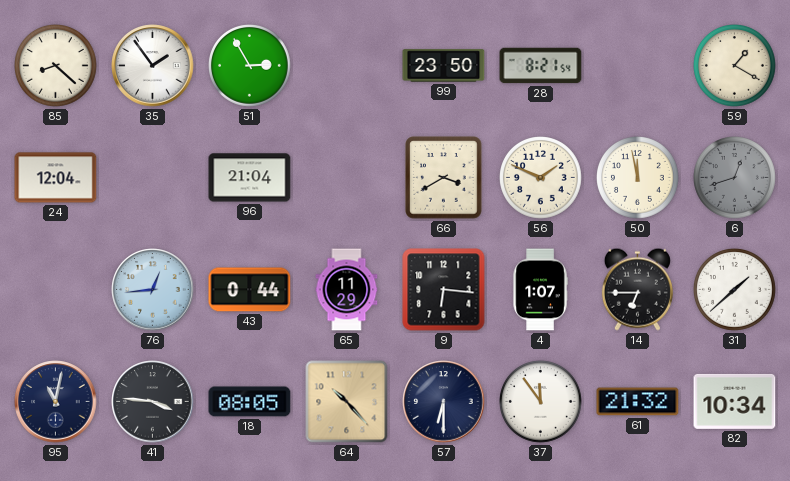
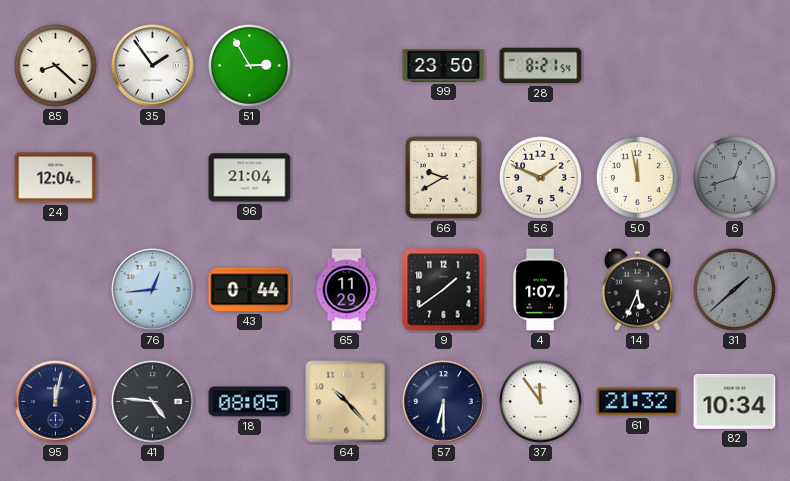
59: 1:20 -> none
66: 3:40 -> 9:40
9: 6:16 -> 1:39
14: 6:45 -> 5:34
31 dial: white -> grey
95: 11:02 -> 12:02
41: 3:46 -> 4:46
